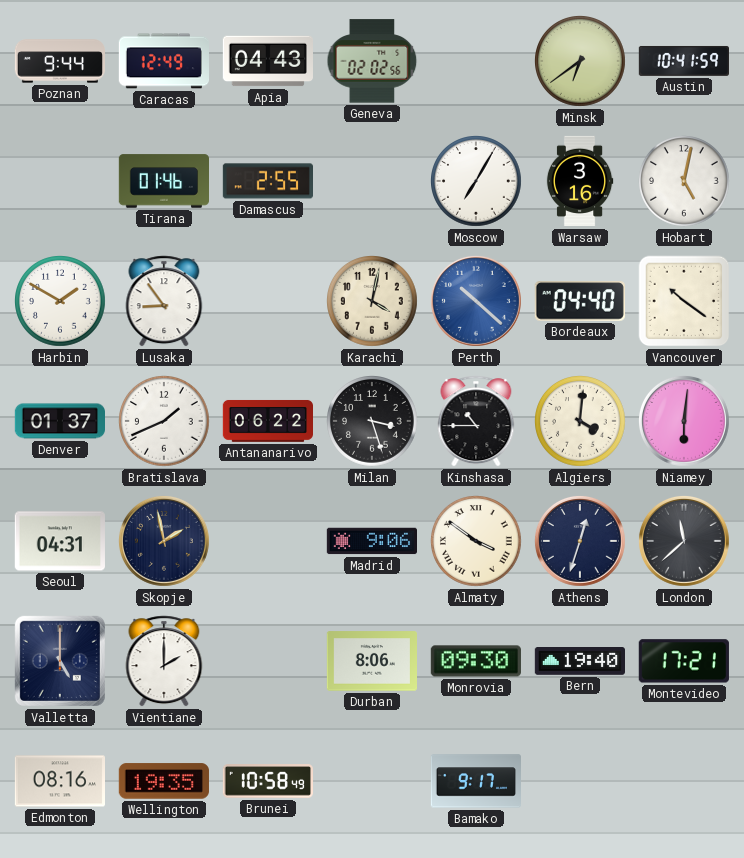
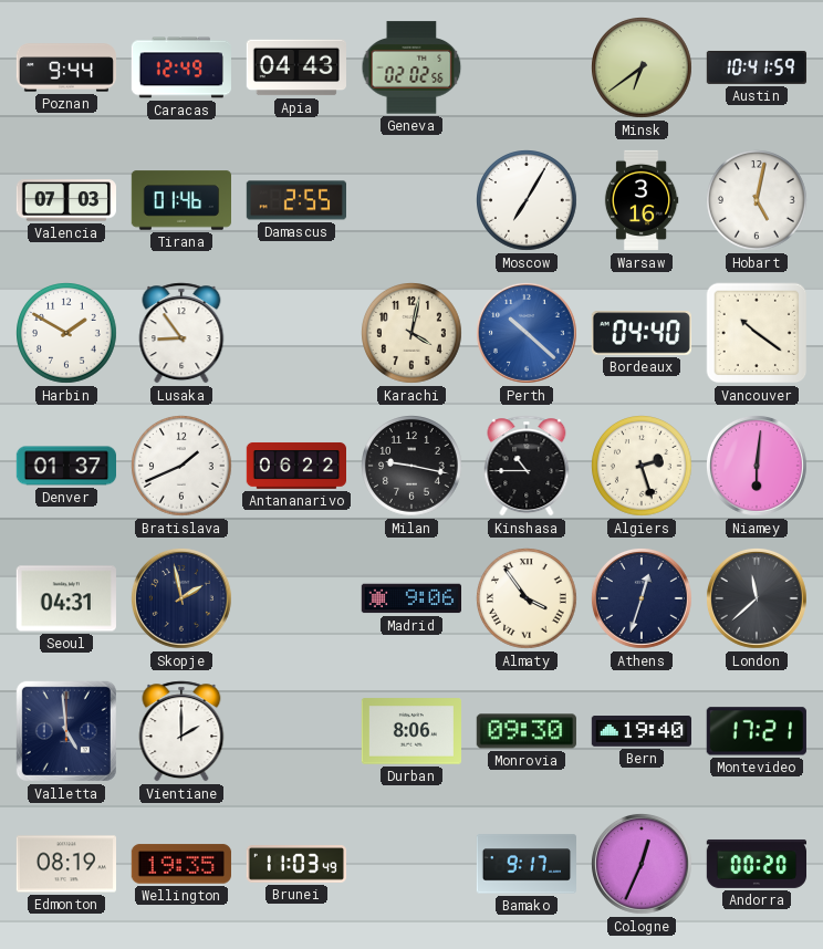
Valencia: none -> 07:03
Milan: 3:27 -> 9:17
Algiers: 4:01 -> 2:27
Almaty: 3:51 -> 3:54
Valletta: 5:00 -> 4:59
Edmonton: 08:16 -> 08:19
Brunei: 10:58 -> 11:03
Cologne: none -> 12:34
Andorra: none -> 00:20
